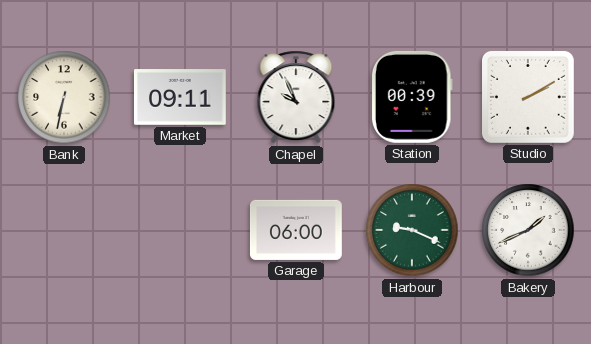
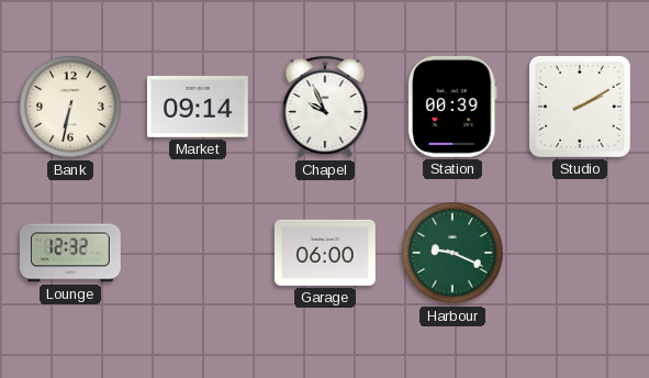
Market: 09:11 -> 09:14
Lounge: none -> 12:32
Bakery: 1:41 -> none
